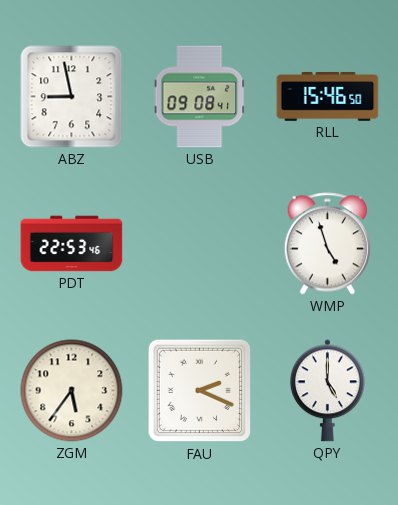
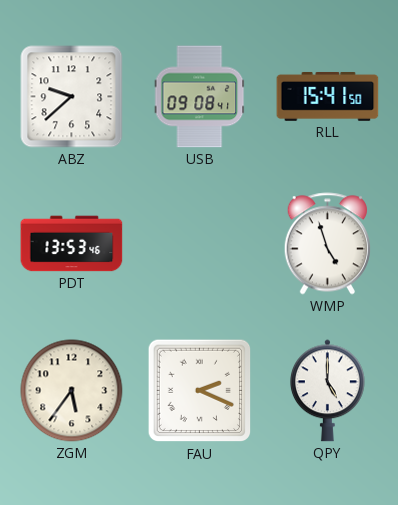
ABZ: 8:58 -> 9:38
RLL: 15:46 -> 15:41
PDT: 22:53 -> 13:53
